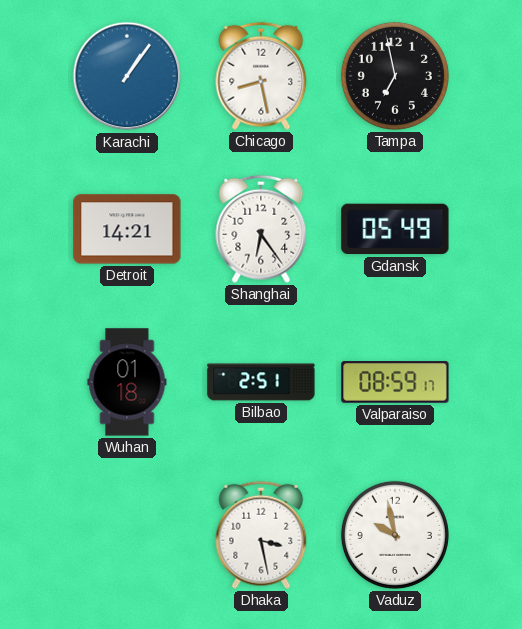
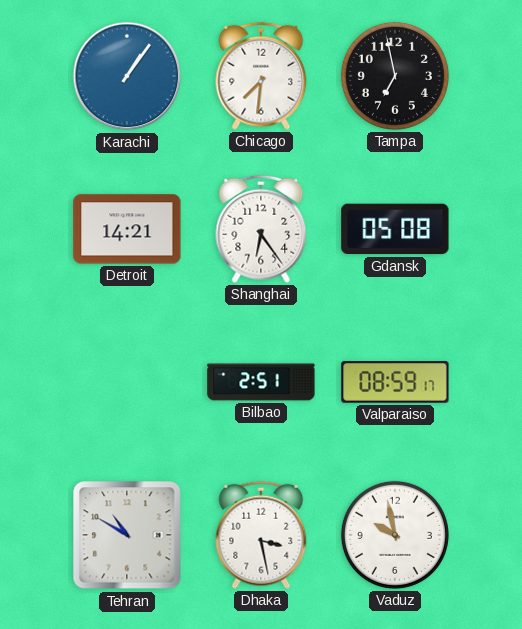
Chicago: 8:28 -> 7:31
Gdansk: 05:49 -> 05:08
Wuhan: 01:18 -> none
Tehran: none -> 10:50
